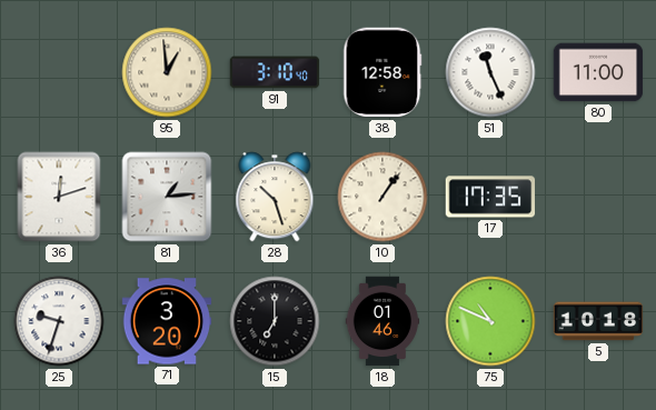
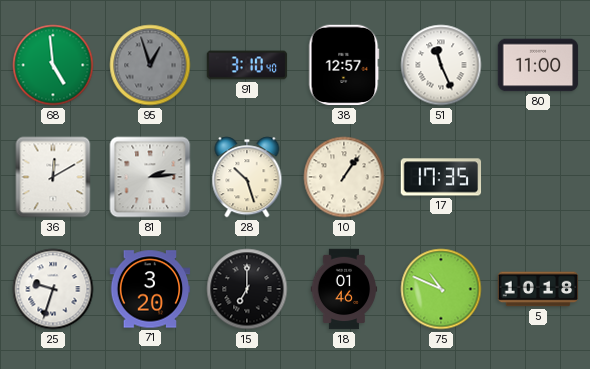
68: none -> 4:59
95: 12:59 -> 12:57
95 dial: cream -> grey
38: 12:58 -> 12:57
36: 12:12 -> 12:10
81: 1:14 -> 2:14
